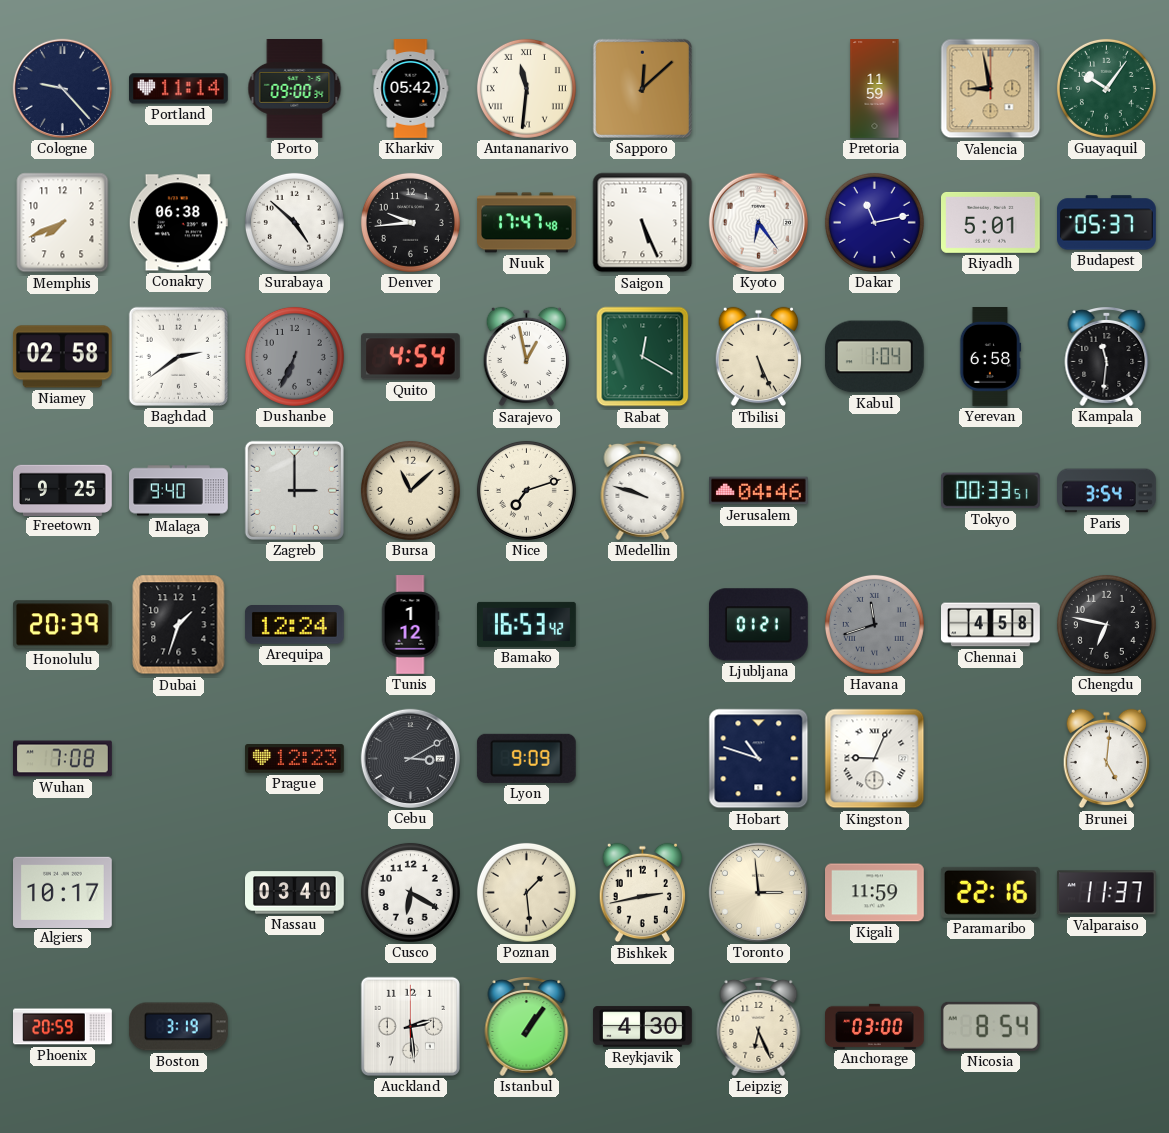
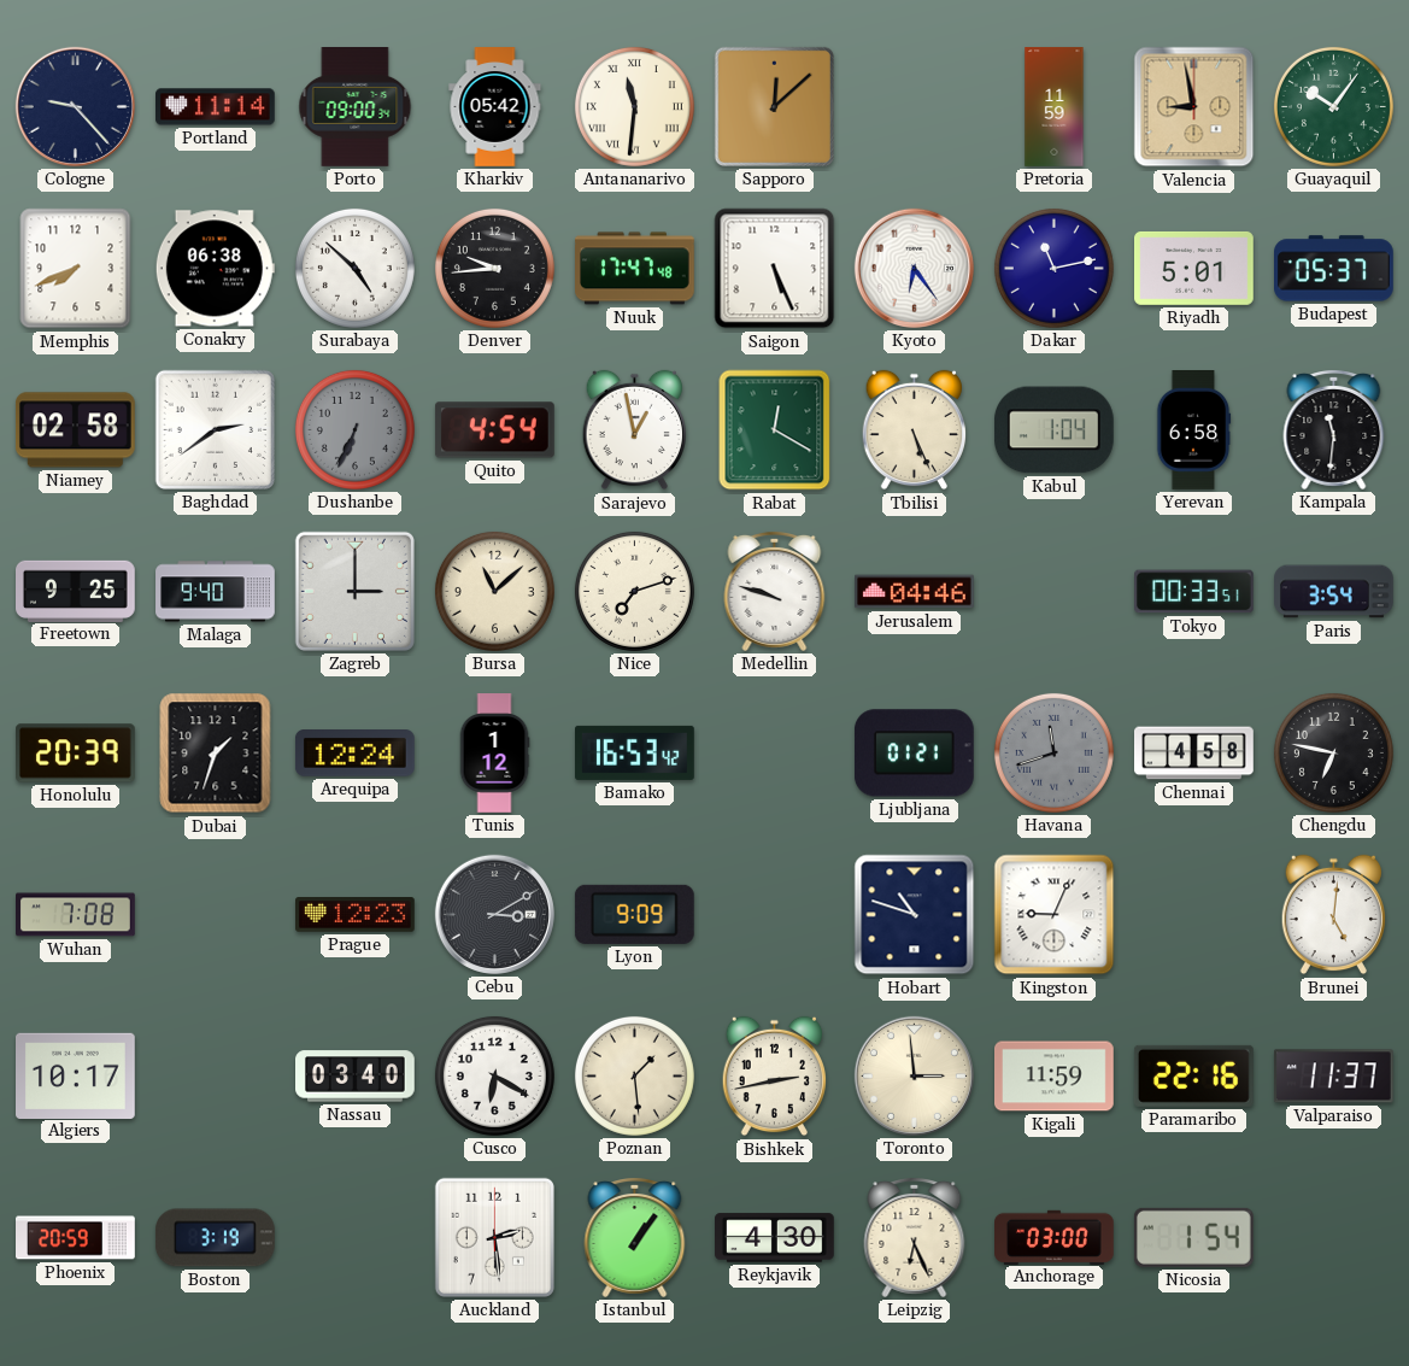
Nicosia: 8:54 -> 1:54
